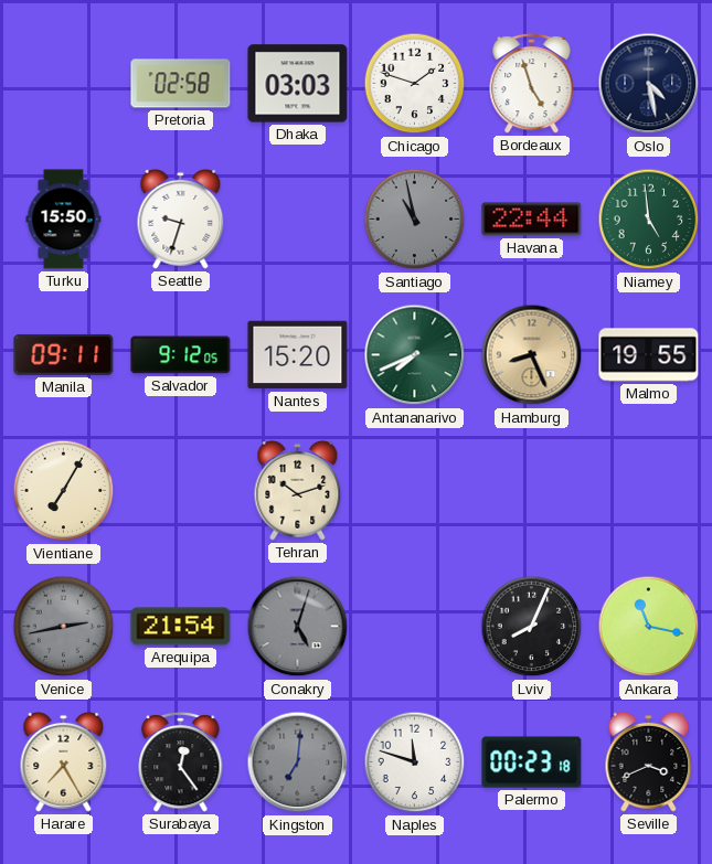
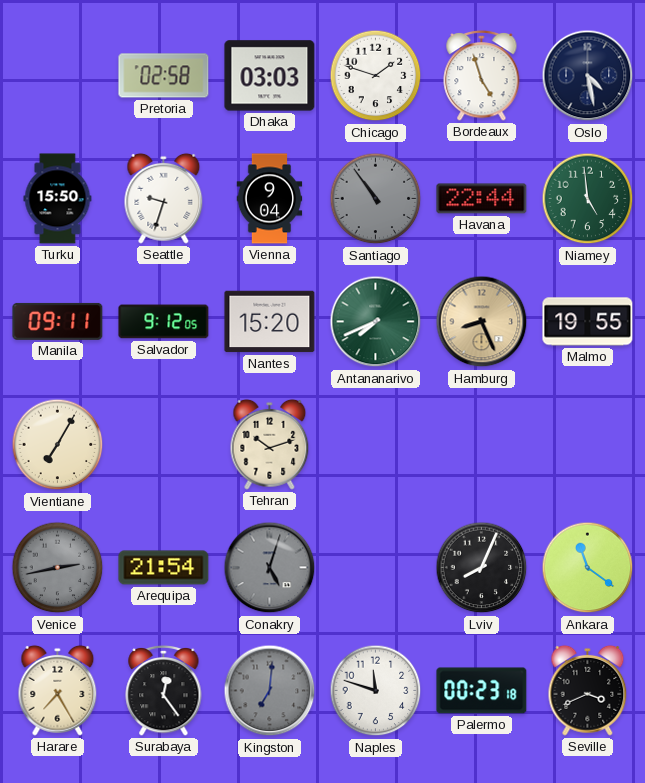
Vienna: none -> 9:04
Santiago: 10:58 -> 10:54
Ankara: 11:17 -> 11:21
